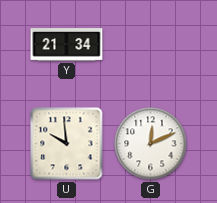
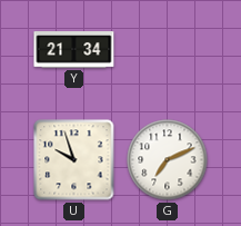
U: 9:59 -> 9:57
G: 12:11 -> 7:11
